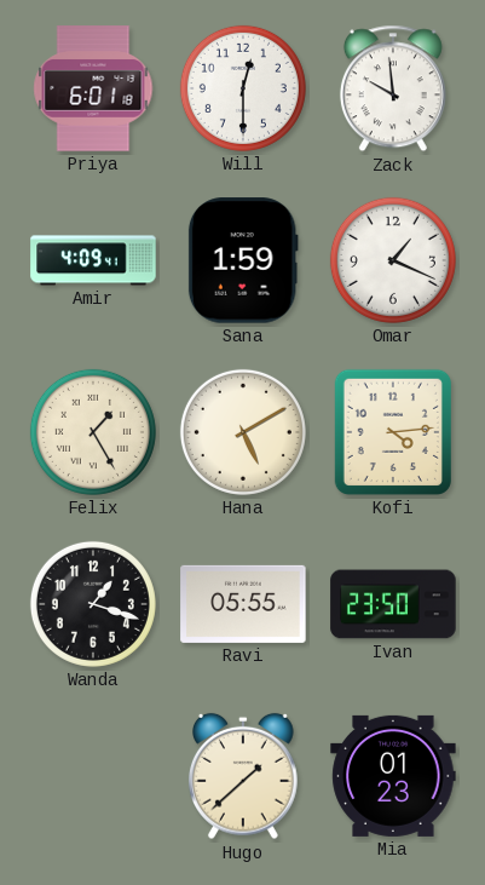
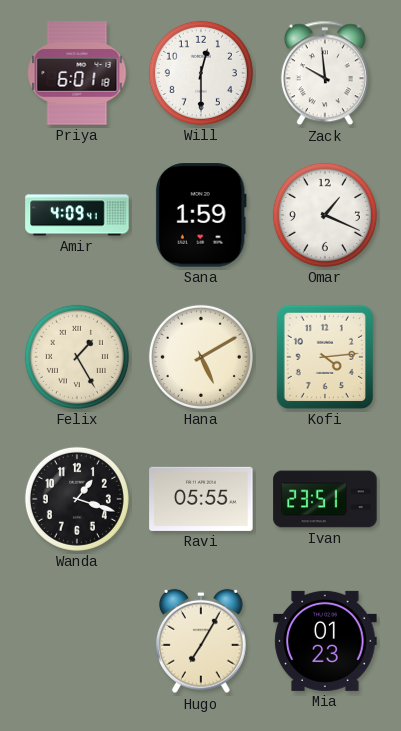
Ivan: 23:50 -> 23:51
Hugo: 1:38 -> 7:05
